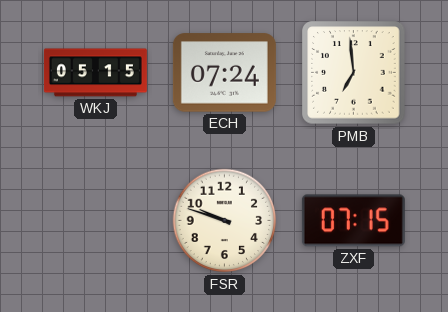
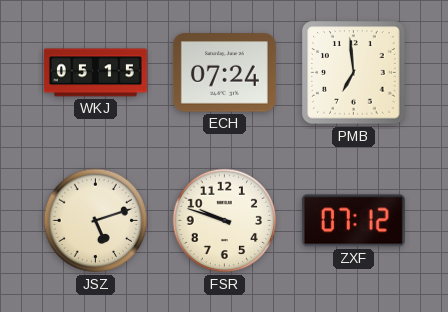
JSZ: none -> 5:12
ZXF: 07:15 -> 07:12
